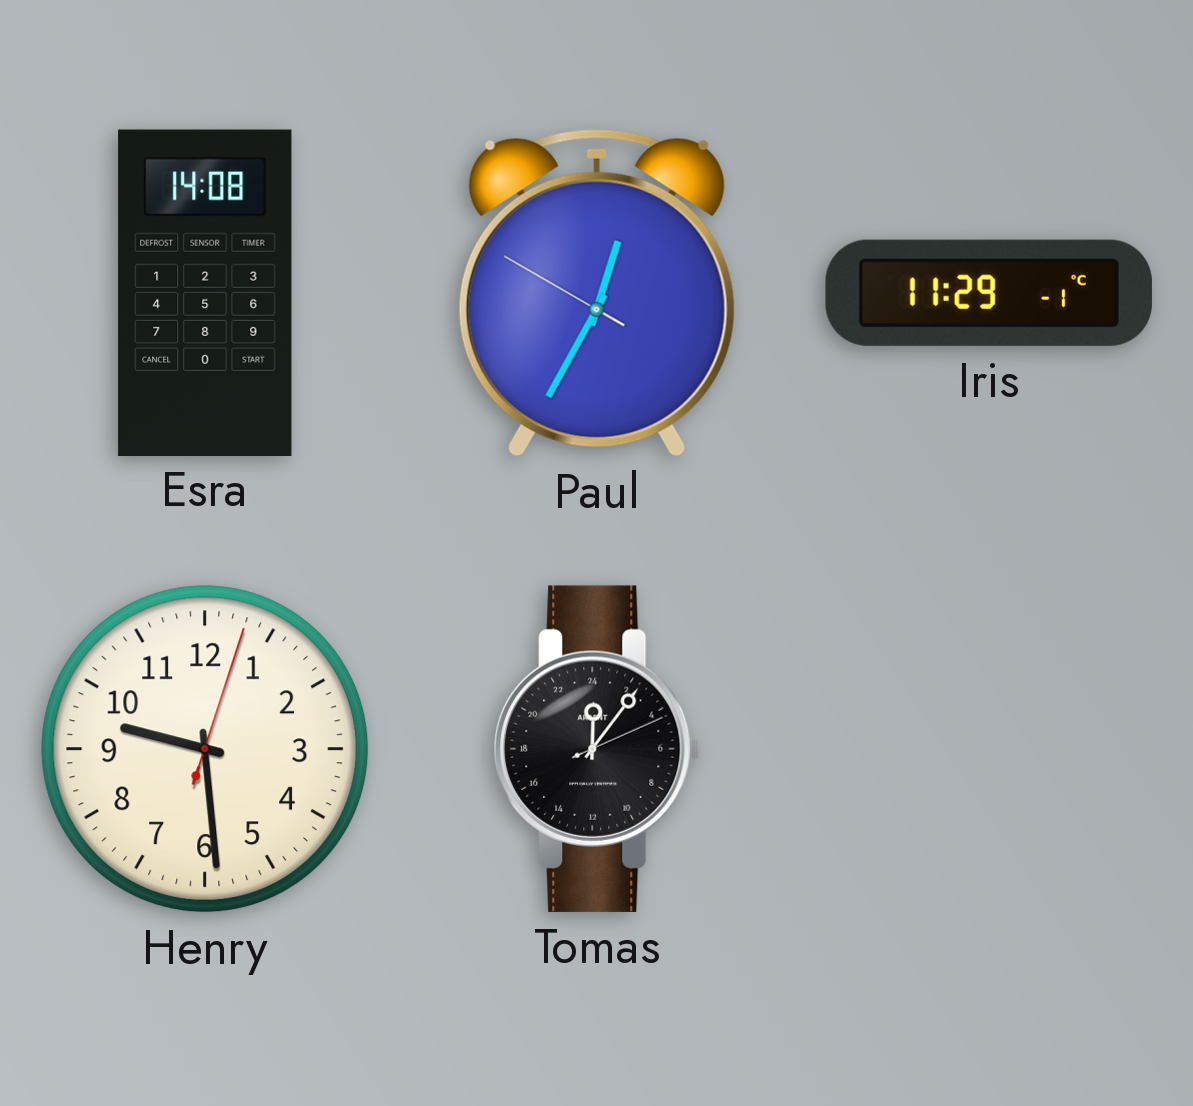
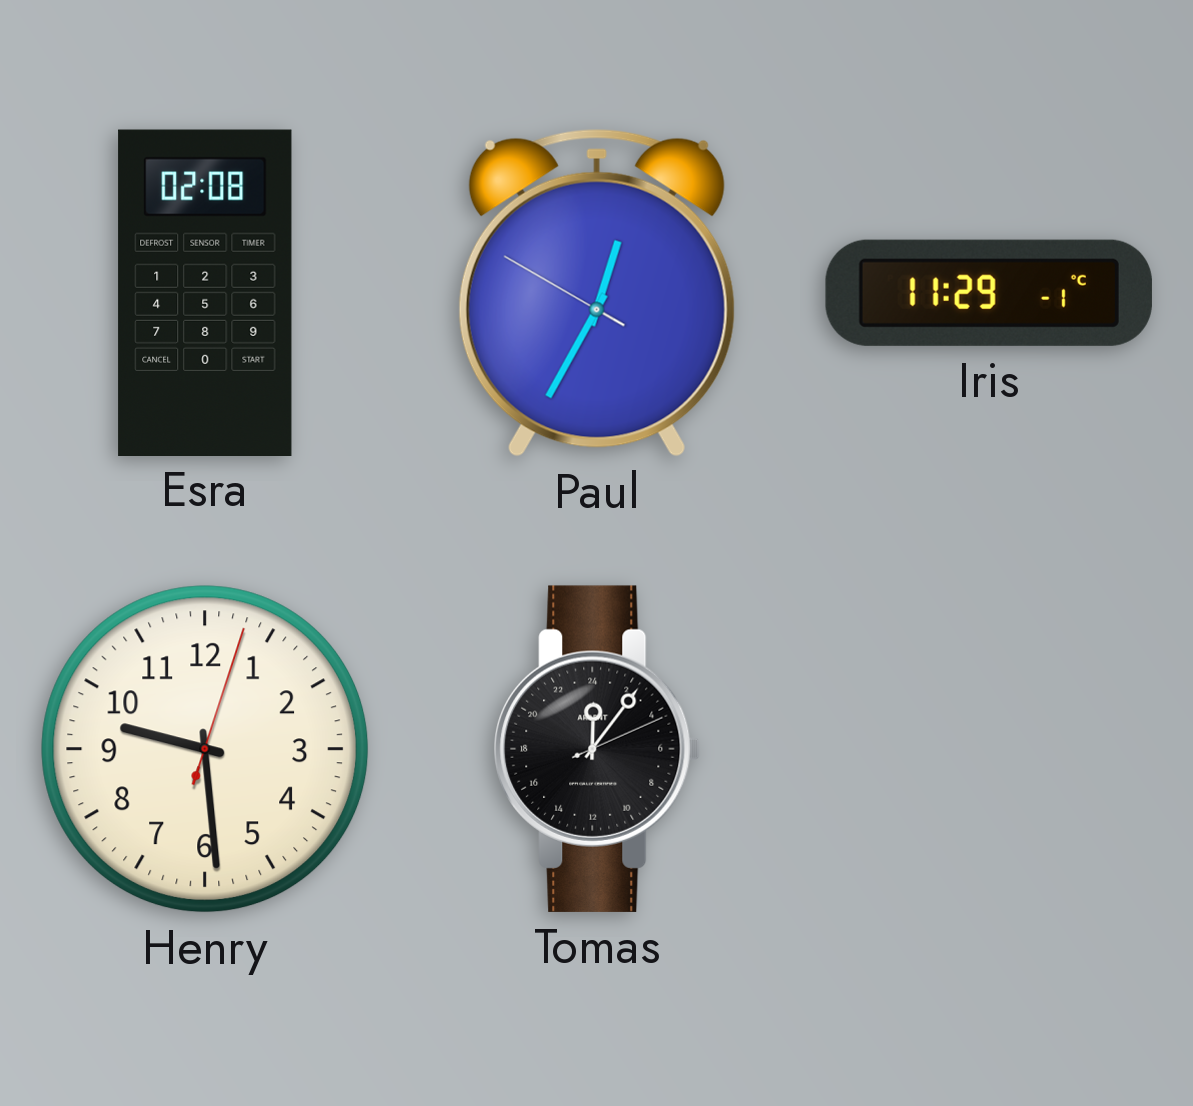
Esra: 14:08 -> 02:08
